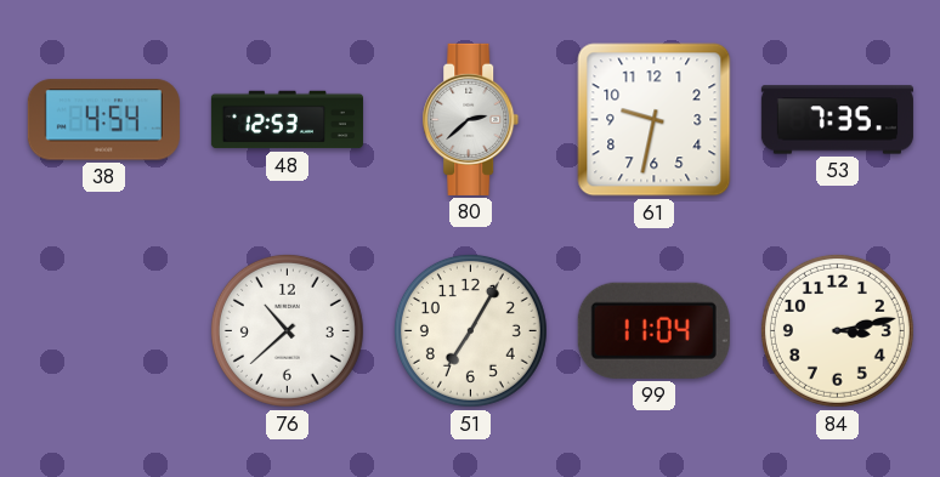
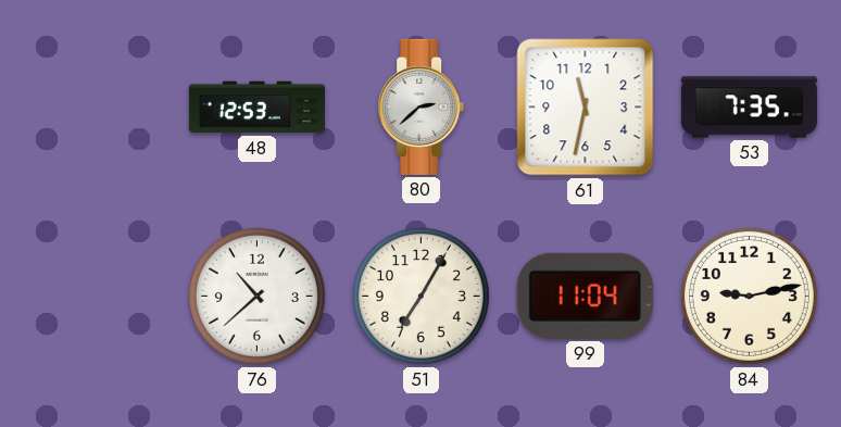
38: 4:54 -> none
61: 9:32 -> 11:32
84: 3:13 -> 9:13
